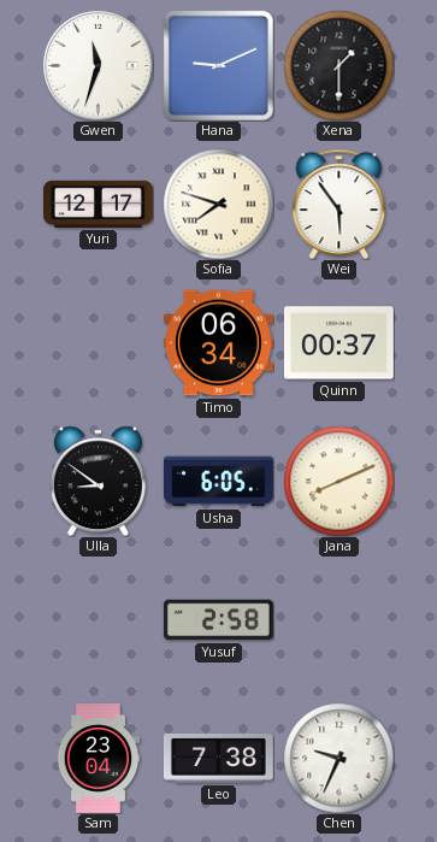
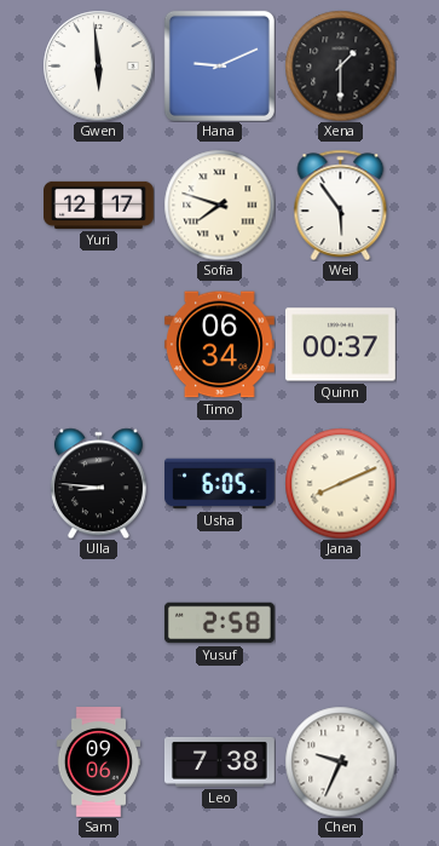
Gwen: 11:33 -> 5:59
Ulla: 8:51 -> 8:46
Sam: 23:04 -> 09:06
